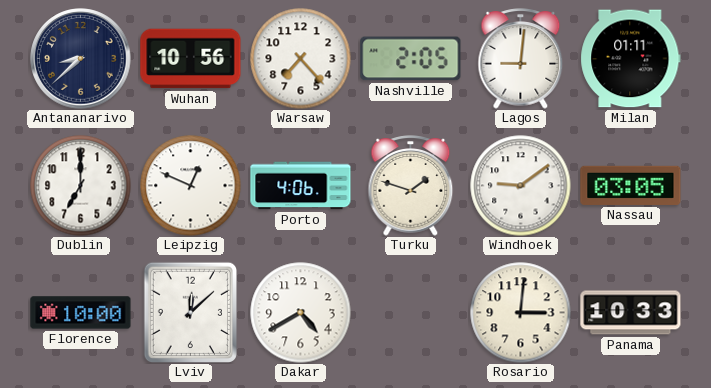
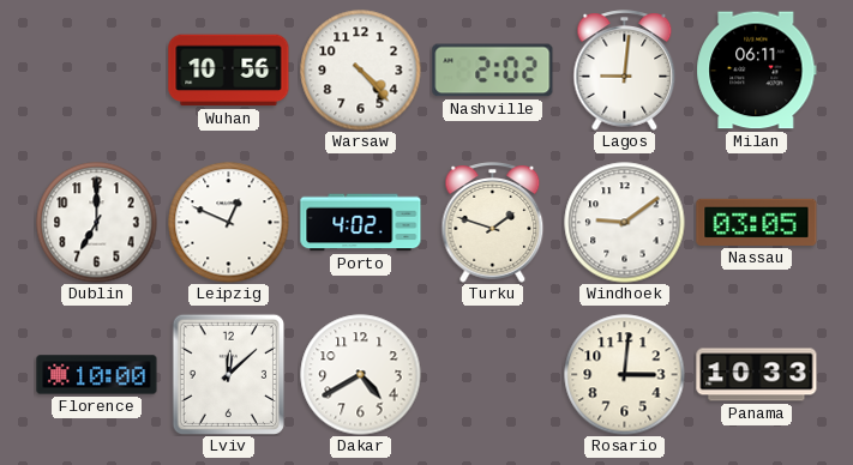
Antananarivo: 8:38 -> none
Warsaw: 7:23 -> 4:23
Nashville: 2:05 -> 2:02
Milan: 01:11 -> 06:11
Porto: 4:06 -> 4:02
